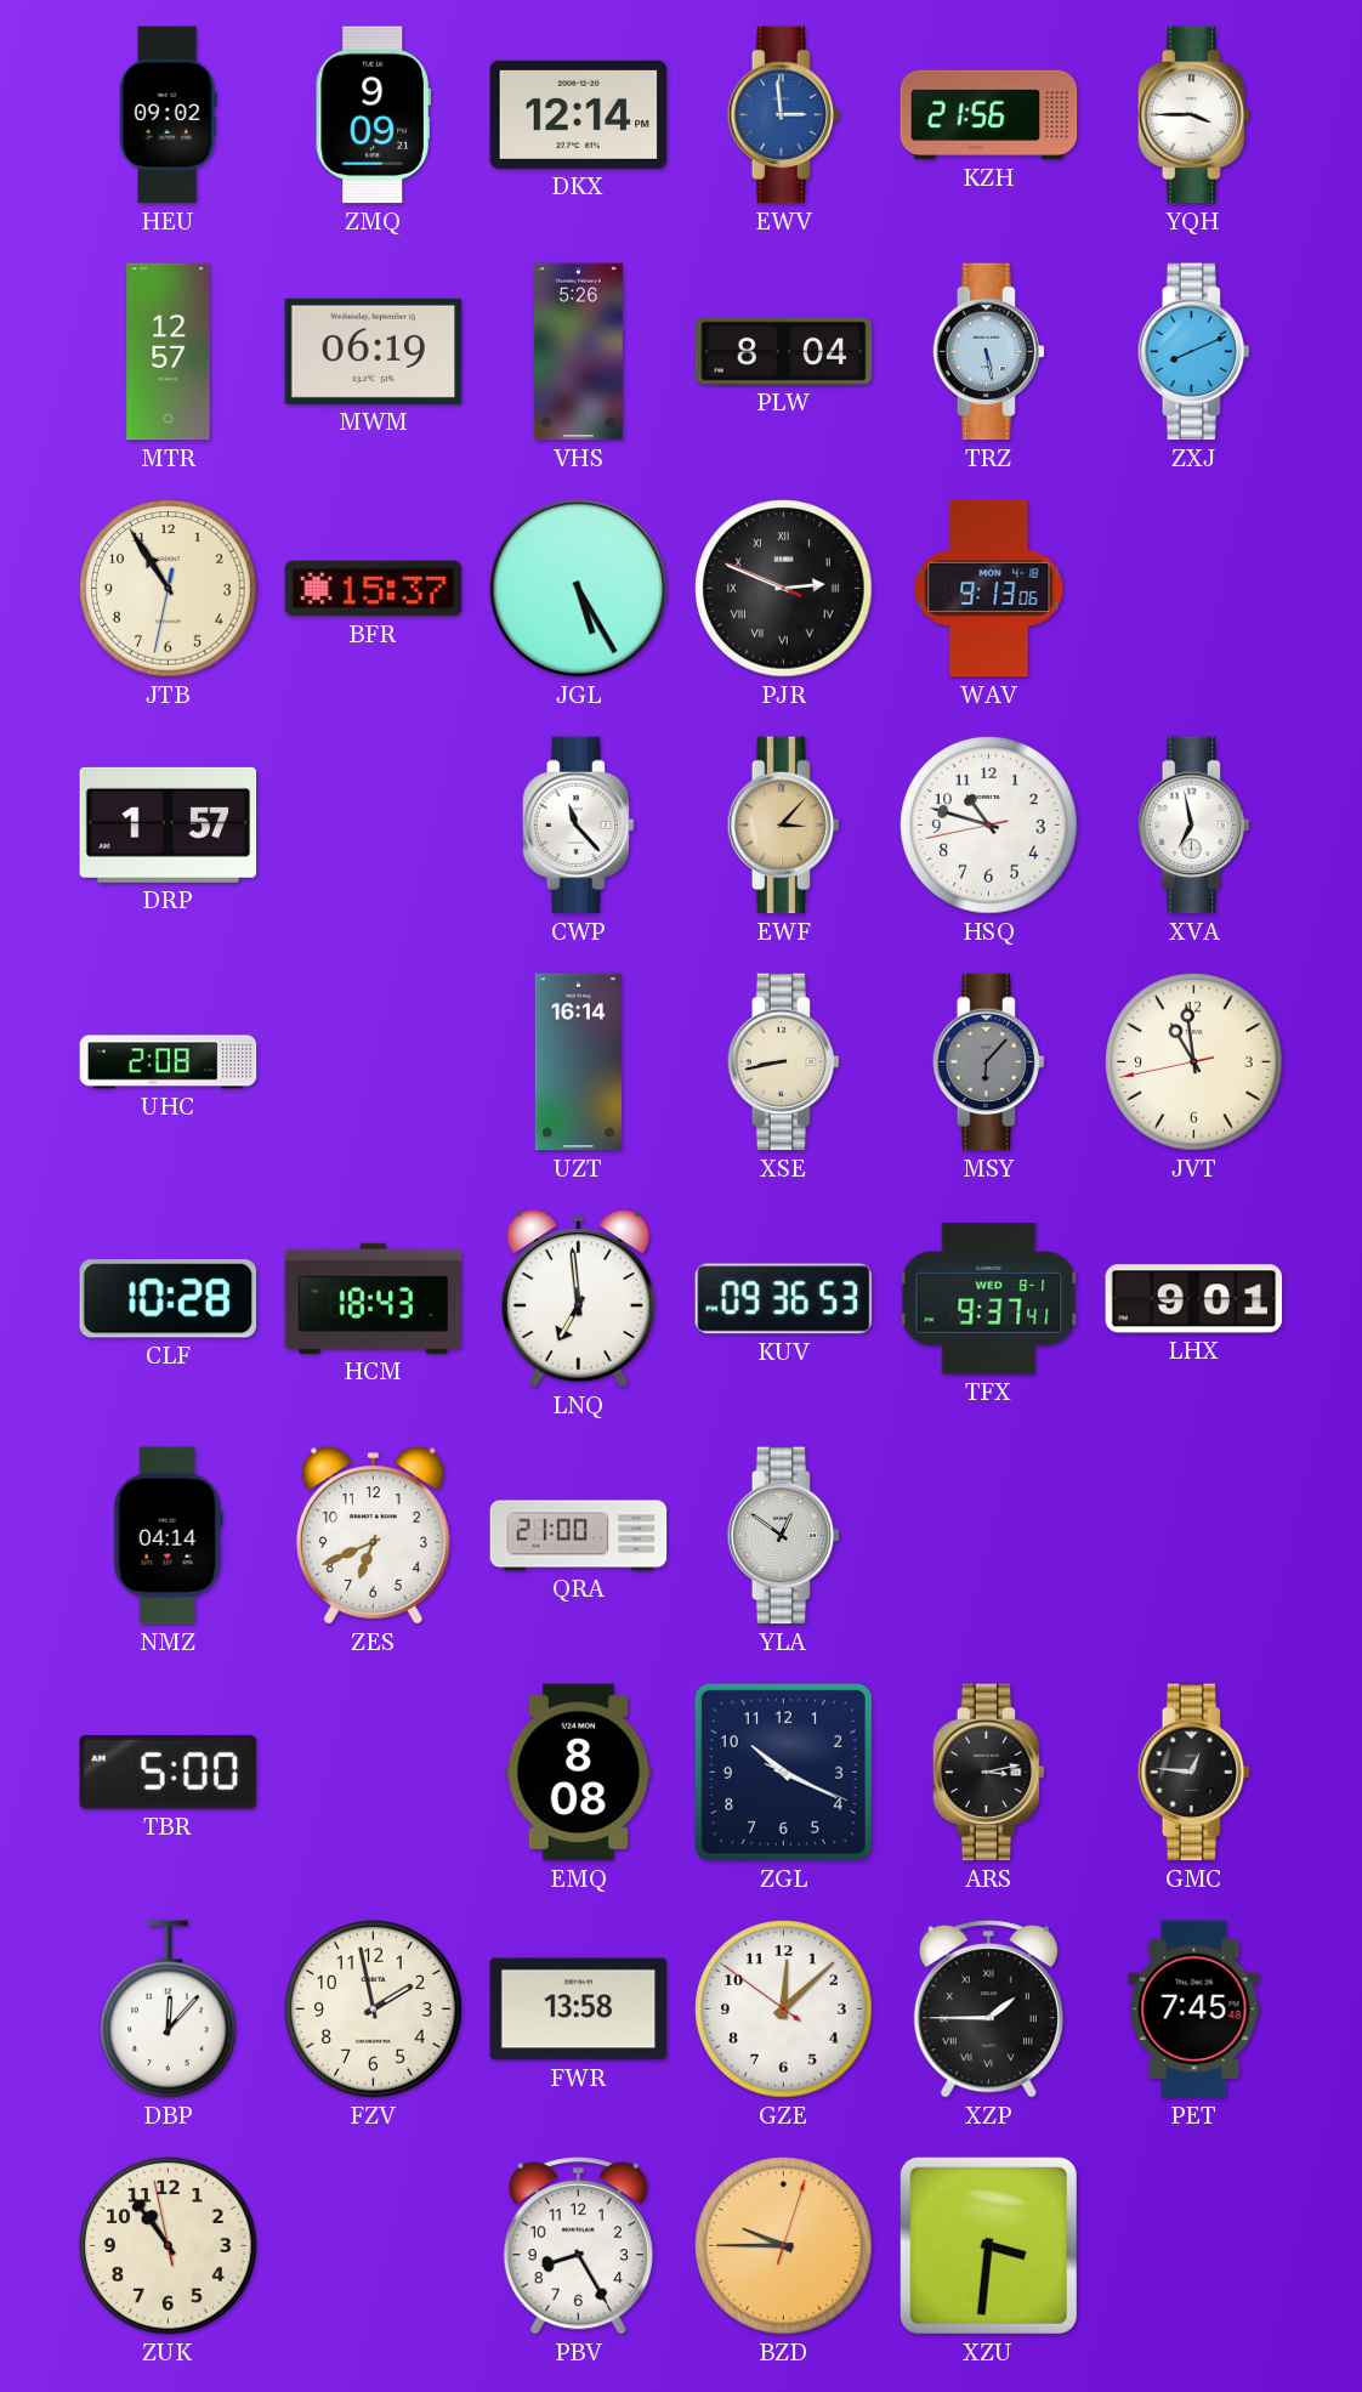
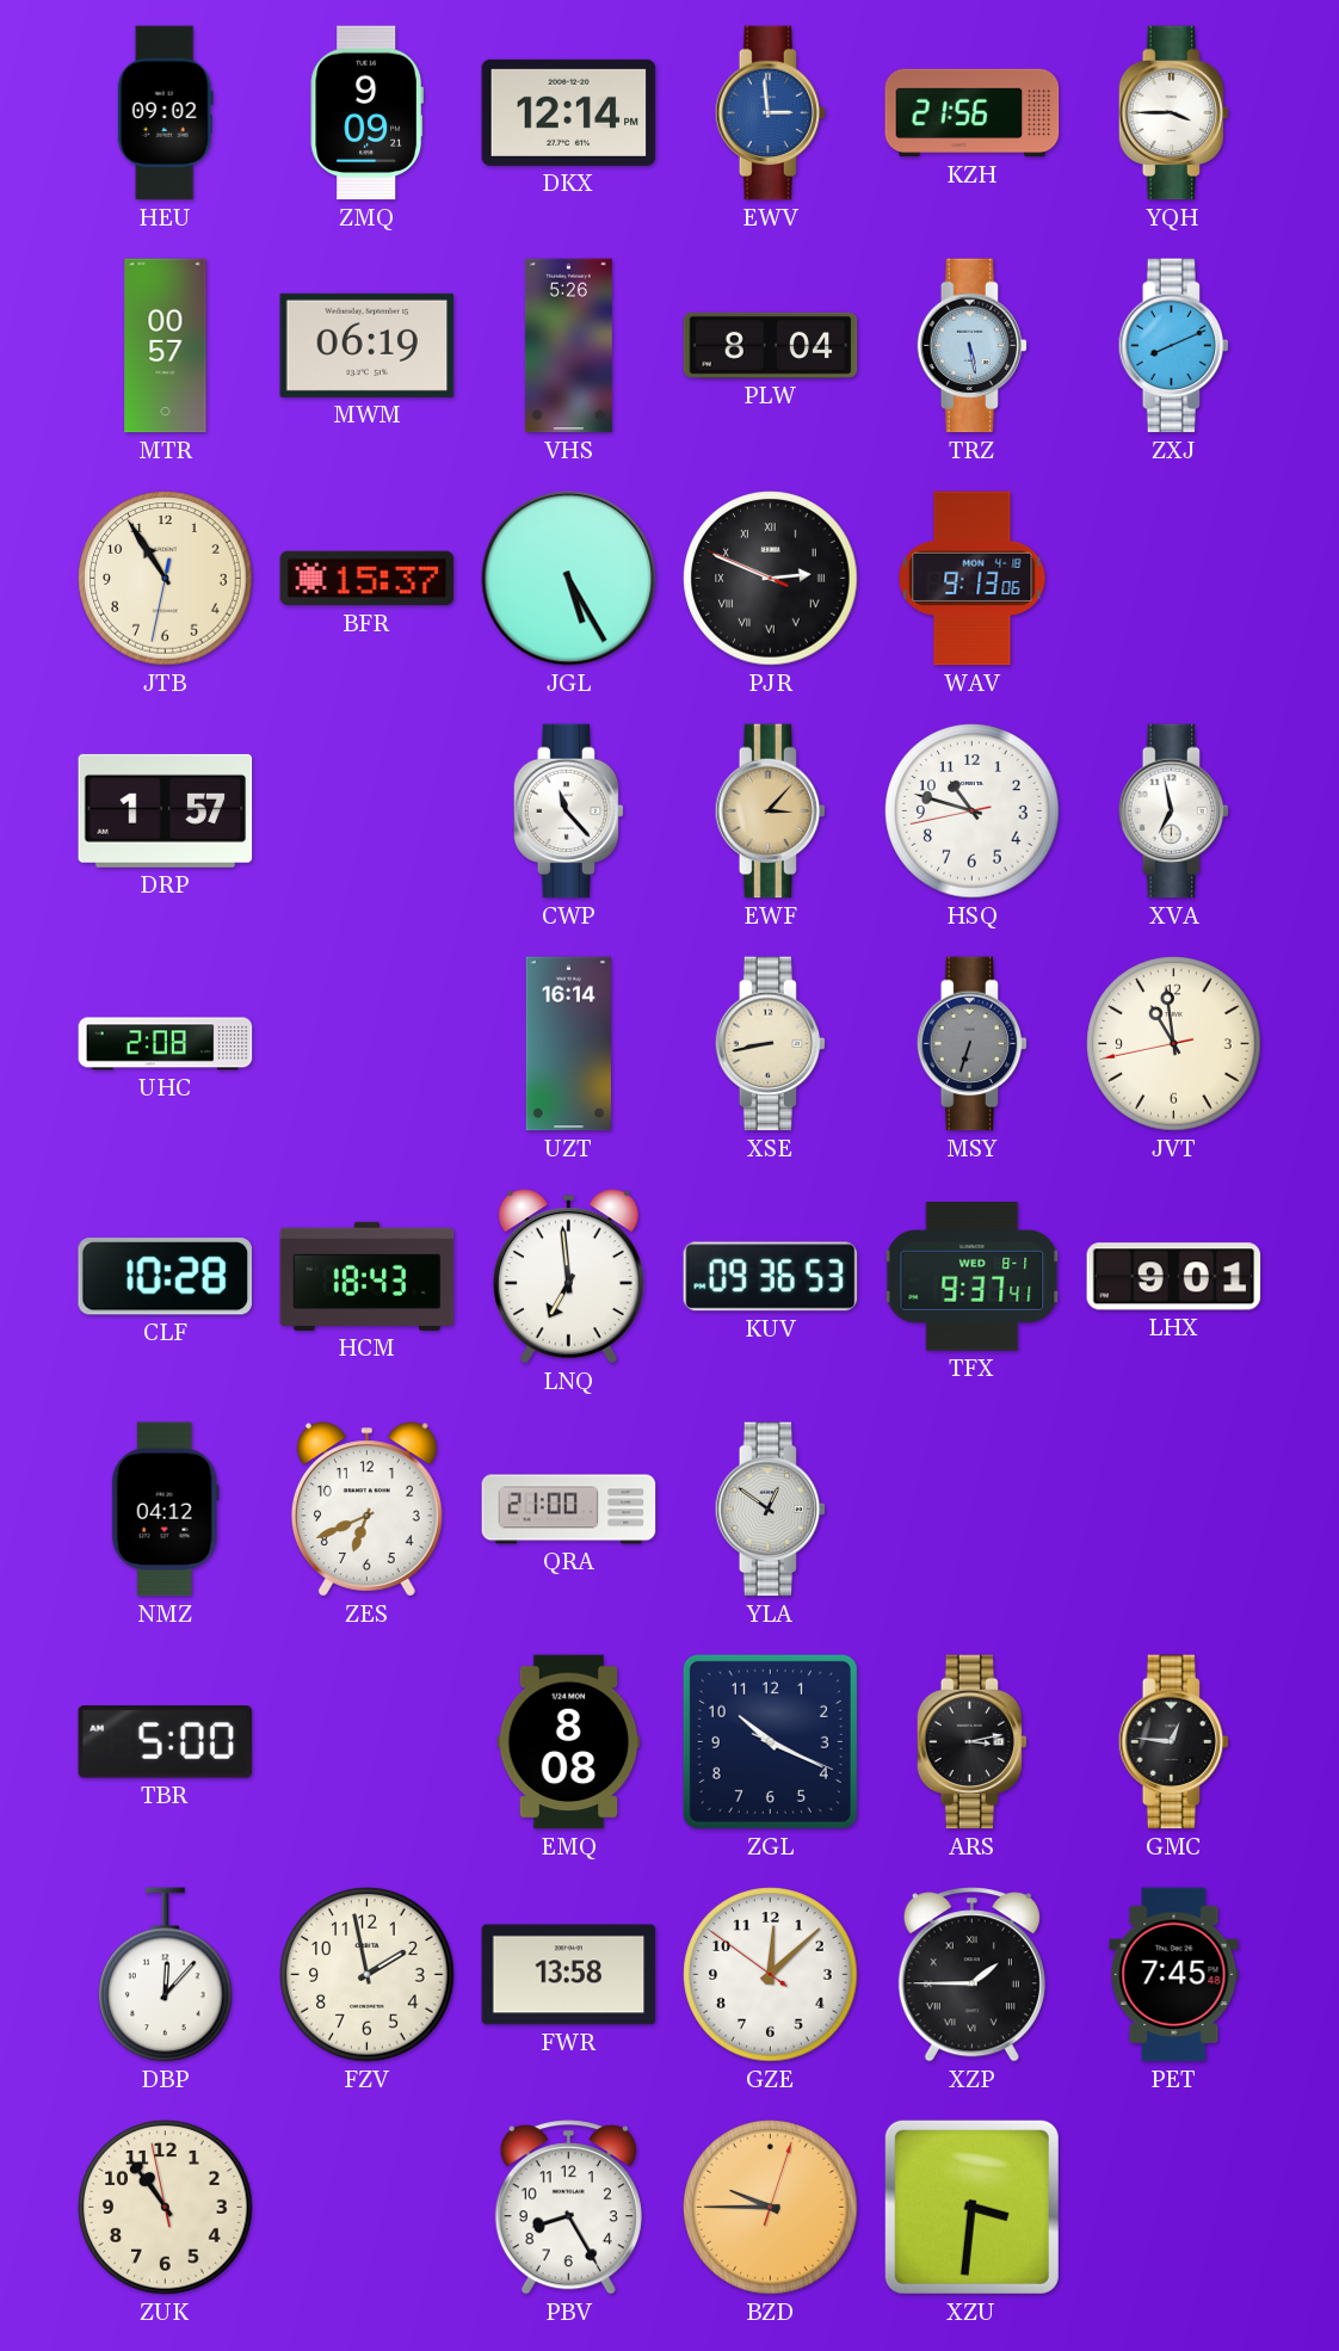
MTR: 12:57 -> 00:57
MSY: 6:07 -> 6:33
NMZ: 04:14 -> 04:12
